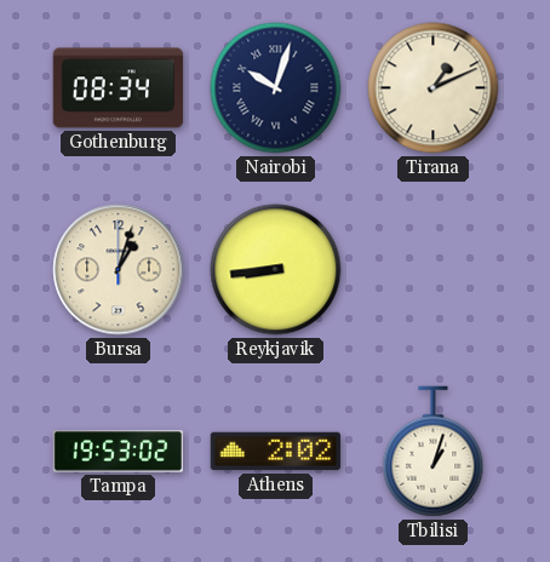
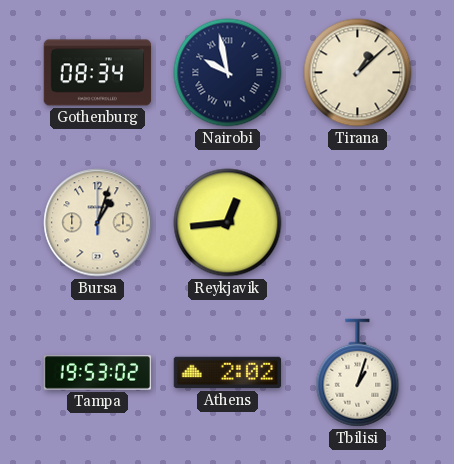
Nairobi: 10:03 -> 9:58
Tirana: 1:11 -> 1:08
Reykjavik: 8:44 -> 12:44
